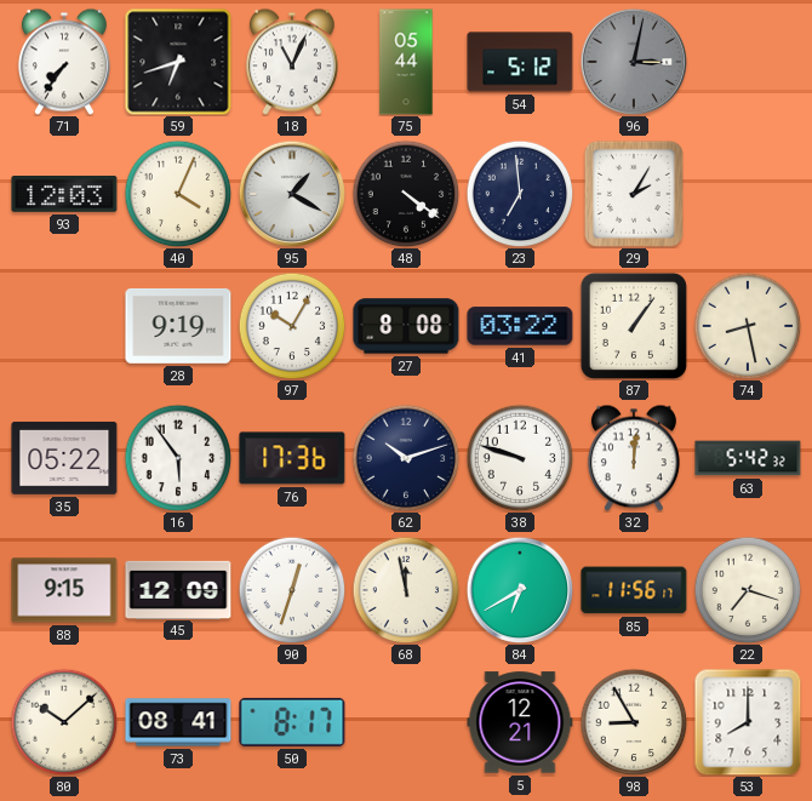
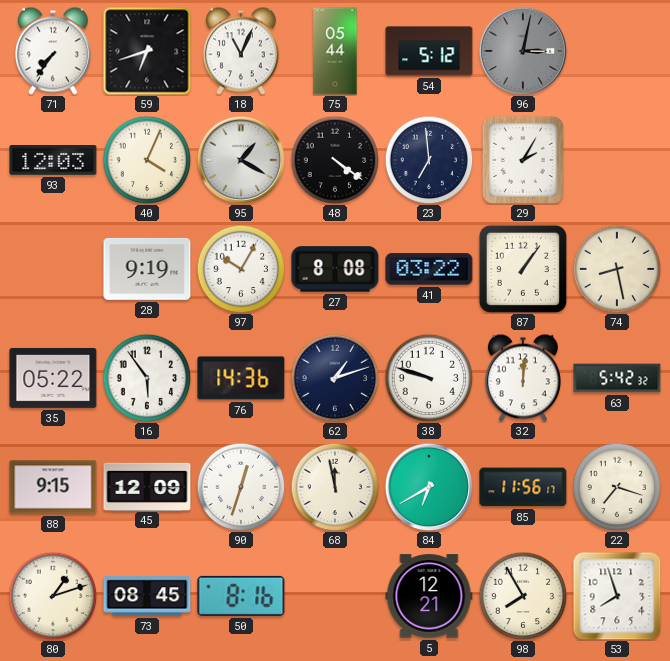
76: 17:36 -> 14:36
62: 10:12 -> 1:12
80: 10:08 -> 1:12
73: 08:41 -> 08:45
50: 8:17 -> 8:16
98: 8:55 -> 7:55
53: 8:00 -> 7:57
